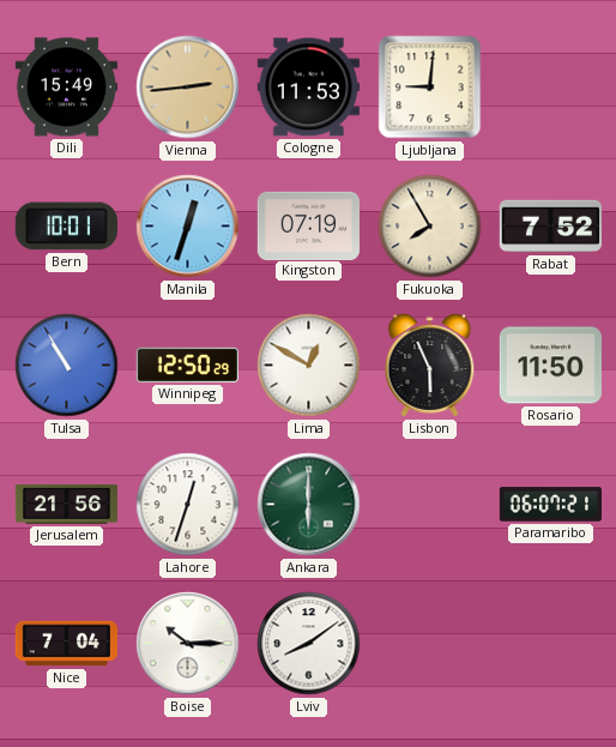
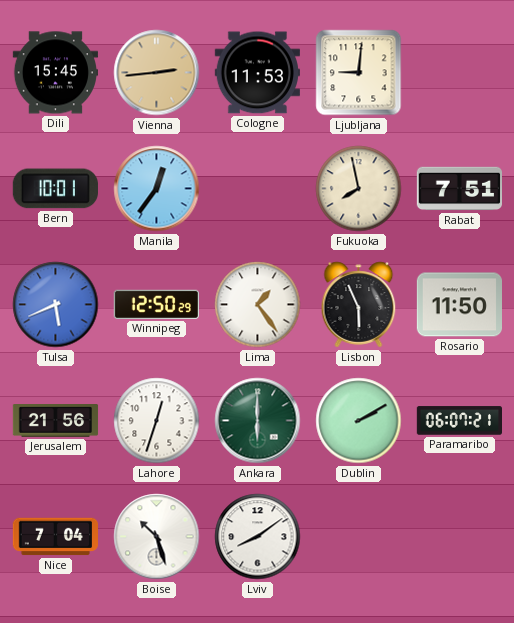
Dili: 15:49 -> 15:45
Manila: 12:33 -> 12:36
Kingston: 07:19 -> none
Fukuoka: 7:55 -> 7:58
Rabat: 7:52 -> 7:51
Tulsa: 10:55 -> 5:41
Lima: 12:50 -> 1:24
Dublin: none -> 2:10
Boise: 10:15 -> 10:27
